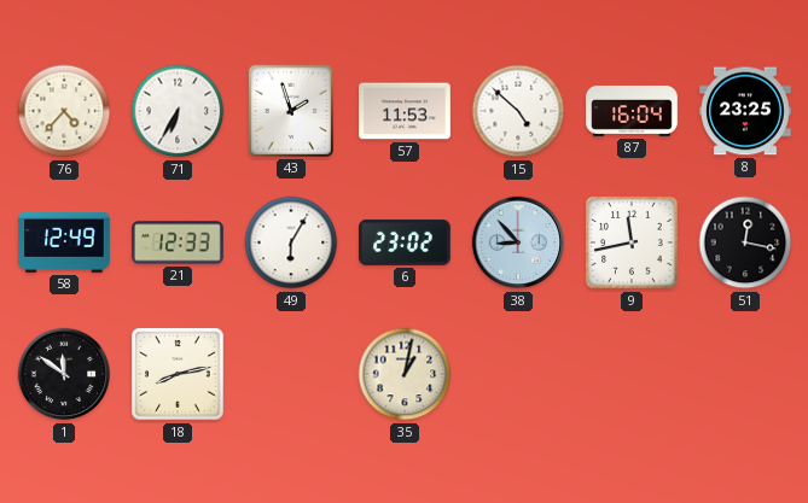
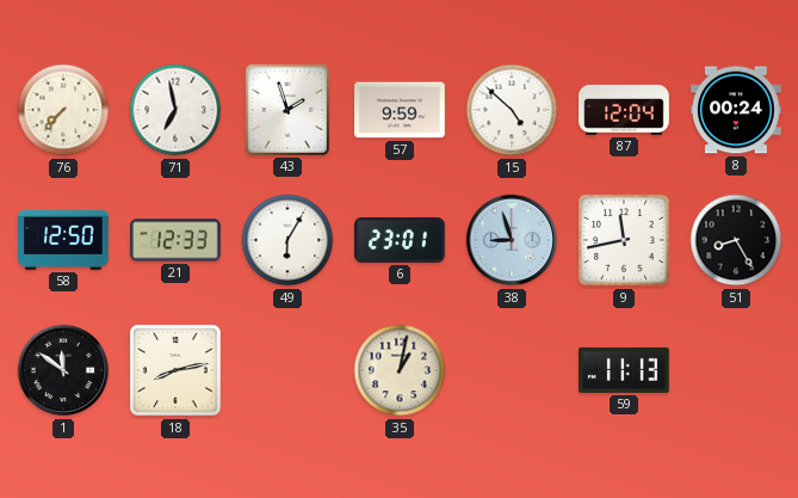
76: 4:37 -> 7:37
71: 6:35 -> 6:58
57: 11:53 -> 9:59
87: 16:04 -> 12:04
8: 23:25 -> 00:24
58: 12:49 -> 12:50
6: 23:02 -> 23:01
38: 8:53 -> 8:57
51: 12:17 -> 8:25
59: none -> 11:13
